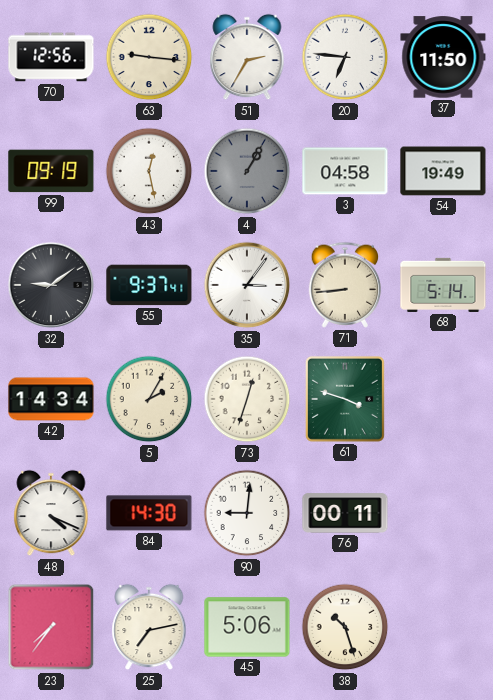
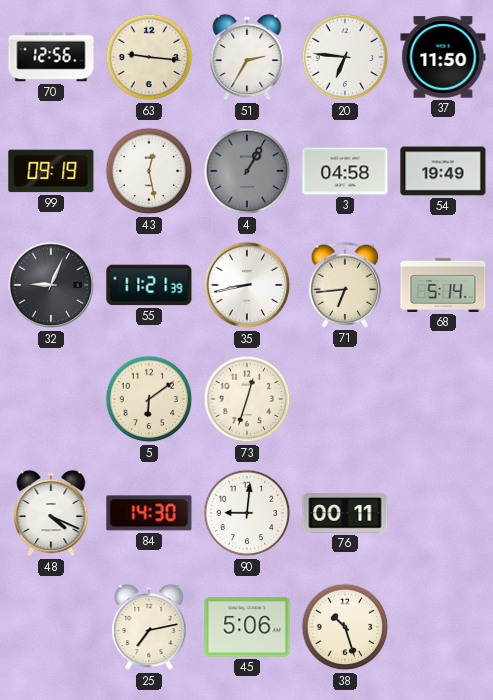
32: 9:09 -> 9:04
55: 9:37 -> 11:21
35: 3:06 -> 8:43
71: 8:44 -> 6:44
42: 14:34 -> none
5: 2:05 -> 6:09
61: 3:48 -> none
23: 7:36 -> none
